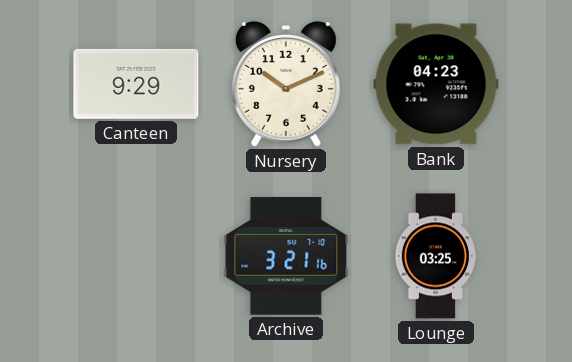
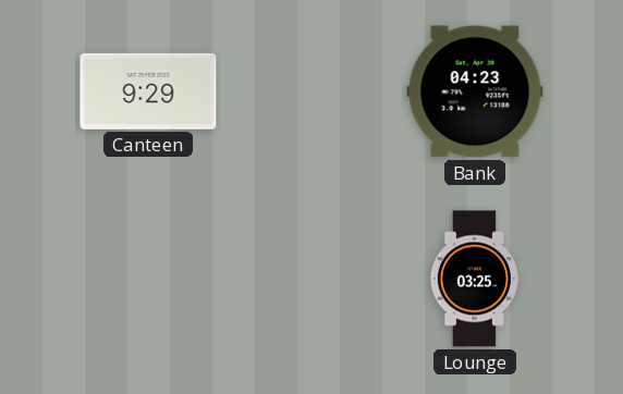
Nursery: 10:11 -> none
Archive: 3:21 -> none
